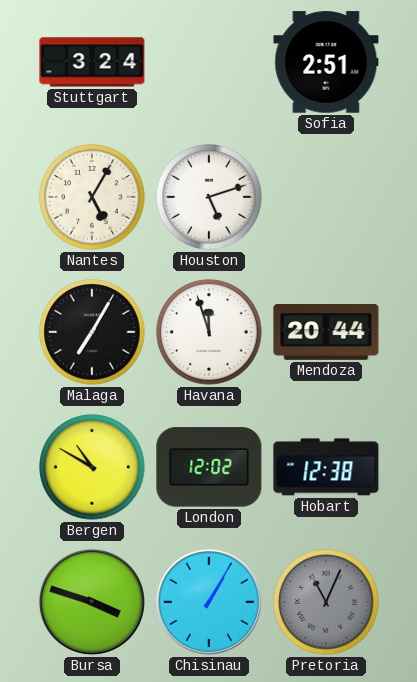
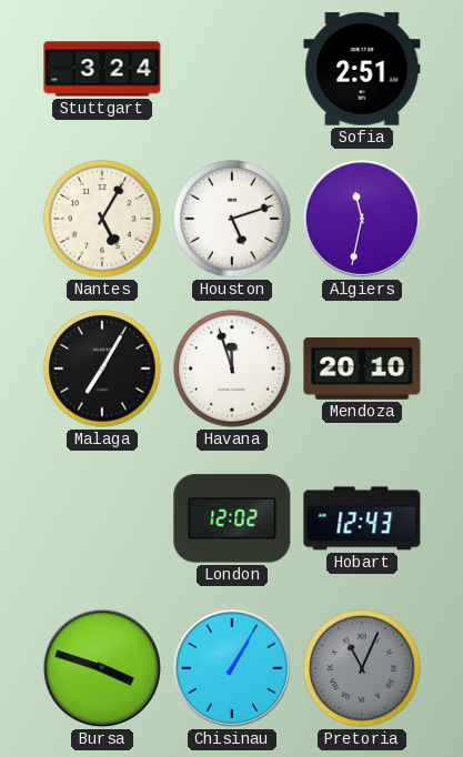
Algiers: none -> 11:32
Mendoza: 20:44 -> 20:10
Bergen: 10:50 -> none
Hobart: 12:38 -> 12:43
